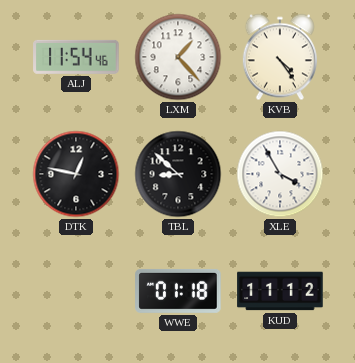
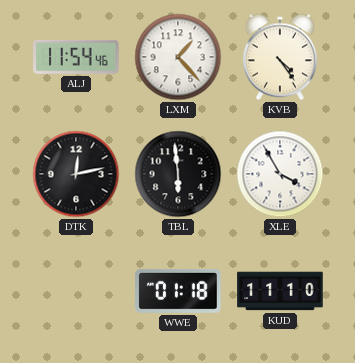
DTK: 12:47 -> 12:13
TBL: 8:52 -> 5:59
KUD: 11:12 -> 11:10
